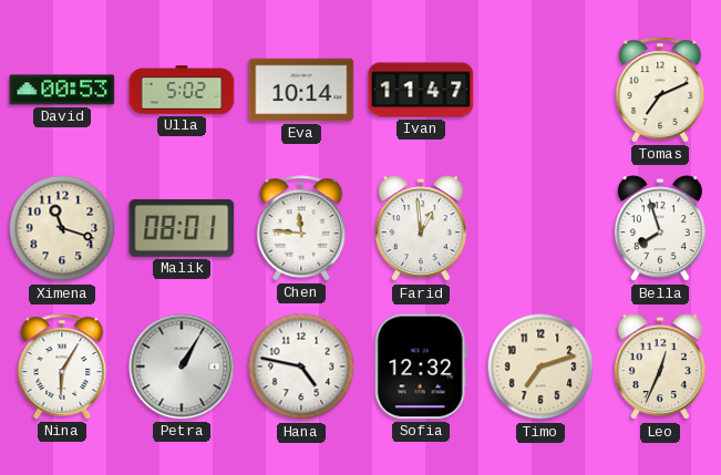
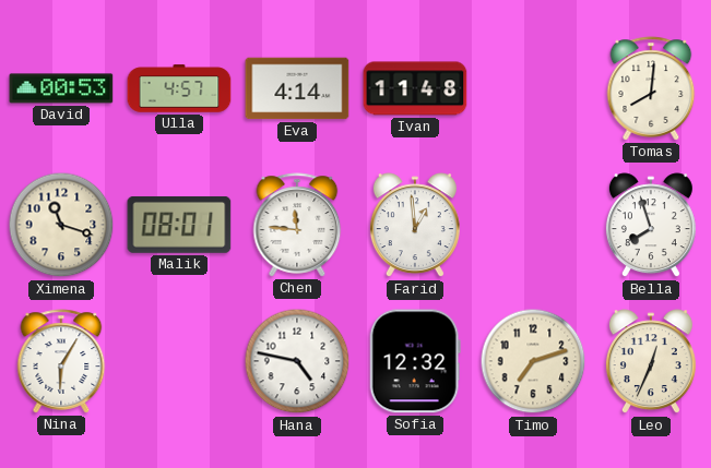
Ulla: 5:02 -> 4:57
Eva: 10:14 -> 4:14
Ivan: 11:47 -> 11:48
Tomas: 7:11 -> 8:01
Petra: 1:05 -> none
